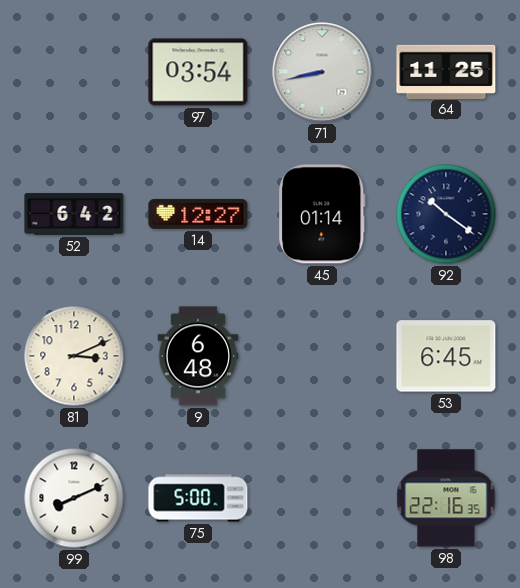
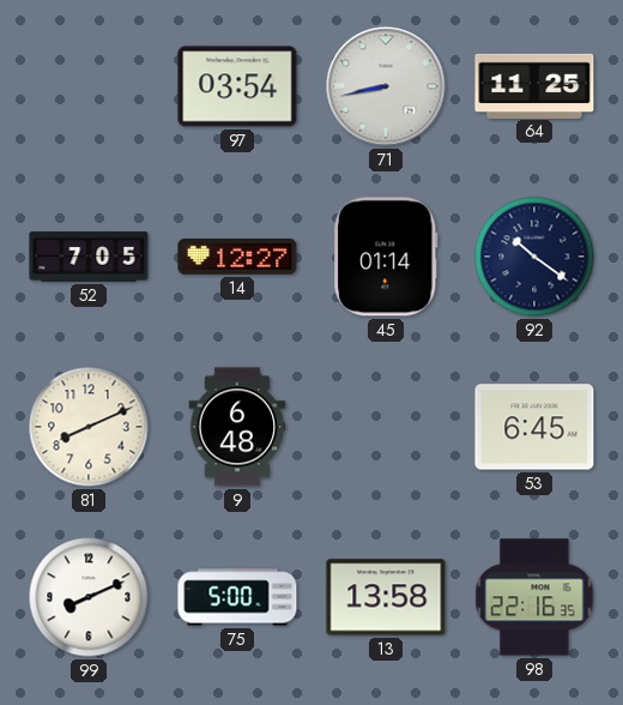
52: 6:42 -> 7:05
81: 3:11 -> 8:11
13: none -> 13:58
